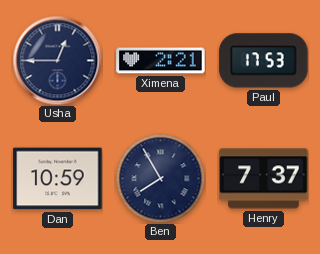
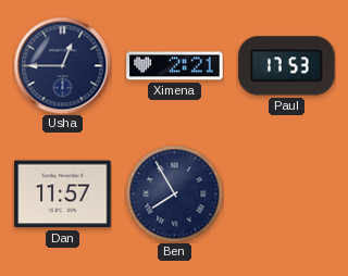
Dan: 10:59 -> 11:57
Henry: 7:37 -> none
